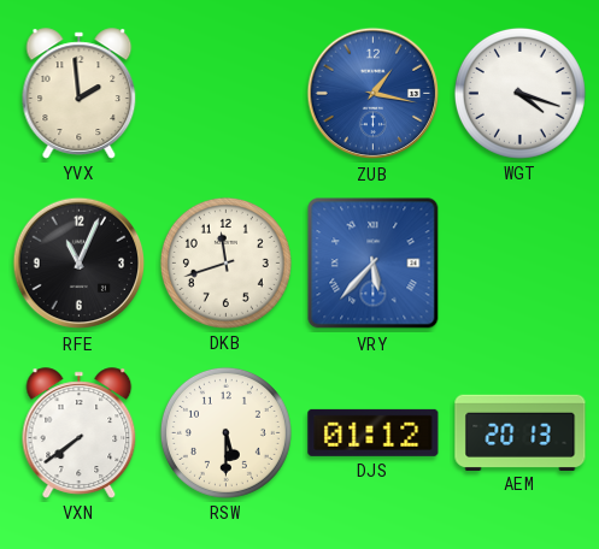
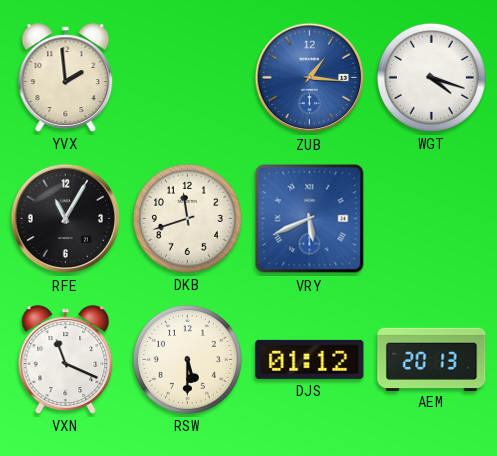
ZUB: 1:17 -> 1:16
RFE: 11:04 -> 11:05
VRY: 5:37 -> 5:41
VXN: 7:39 -> 11:19
